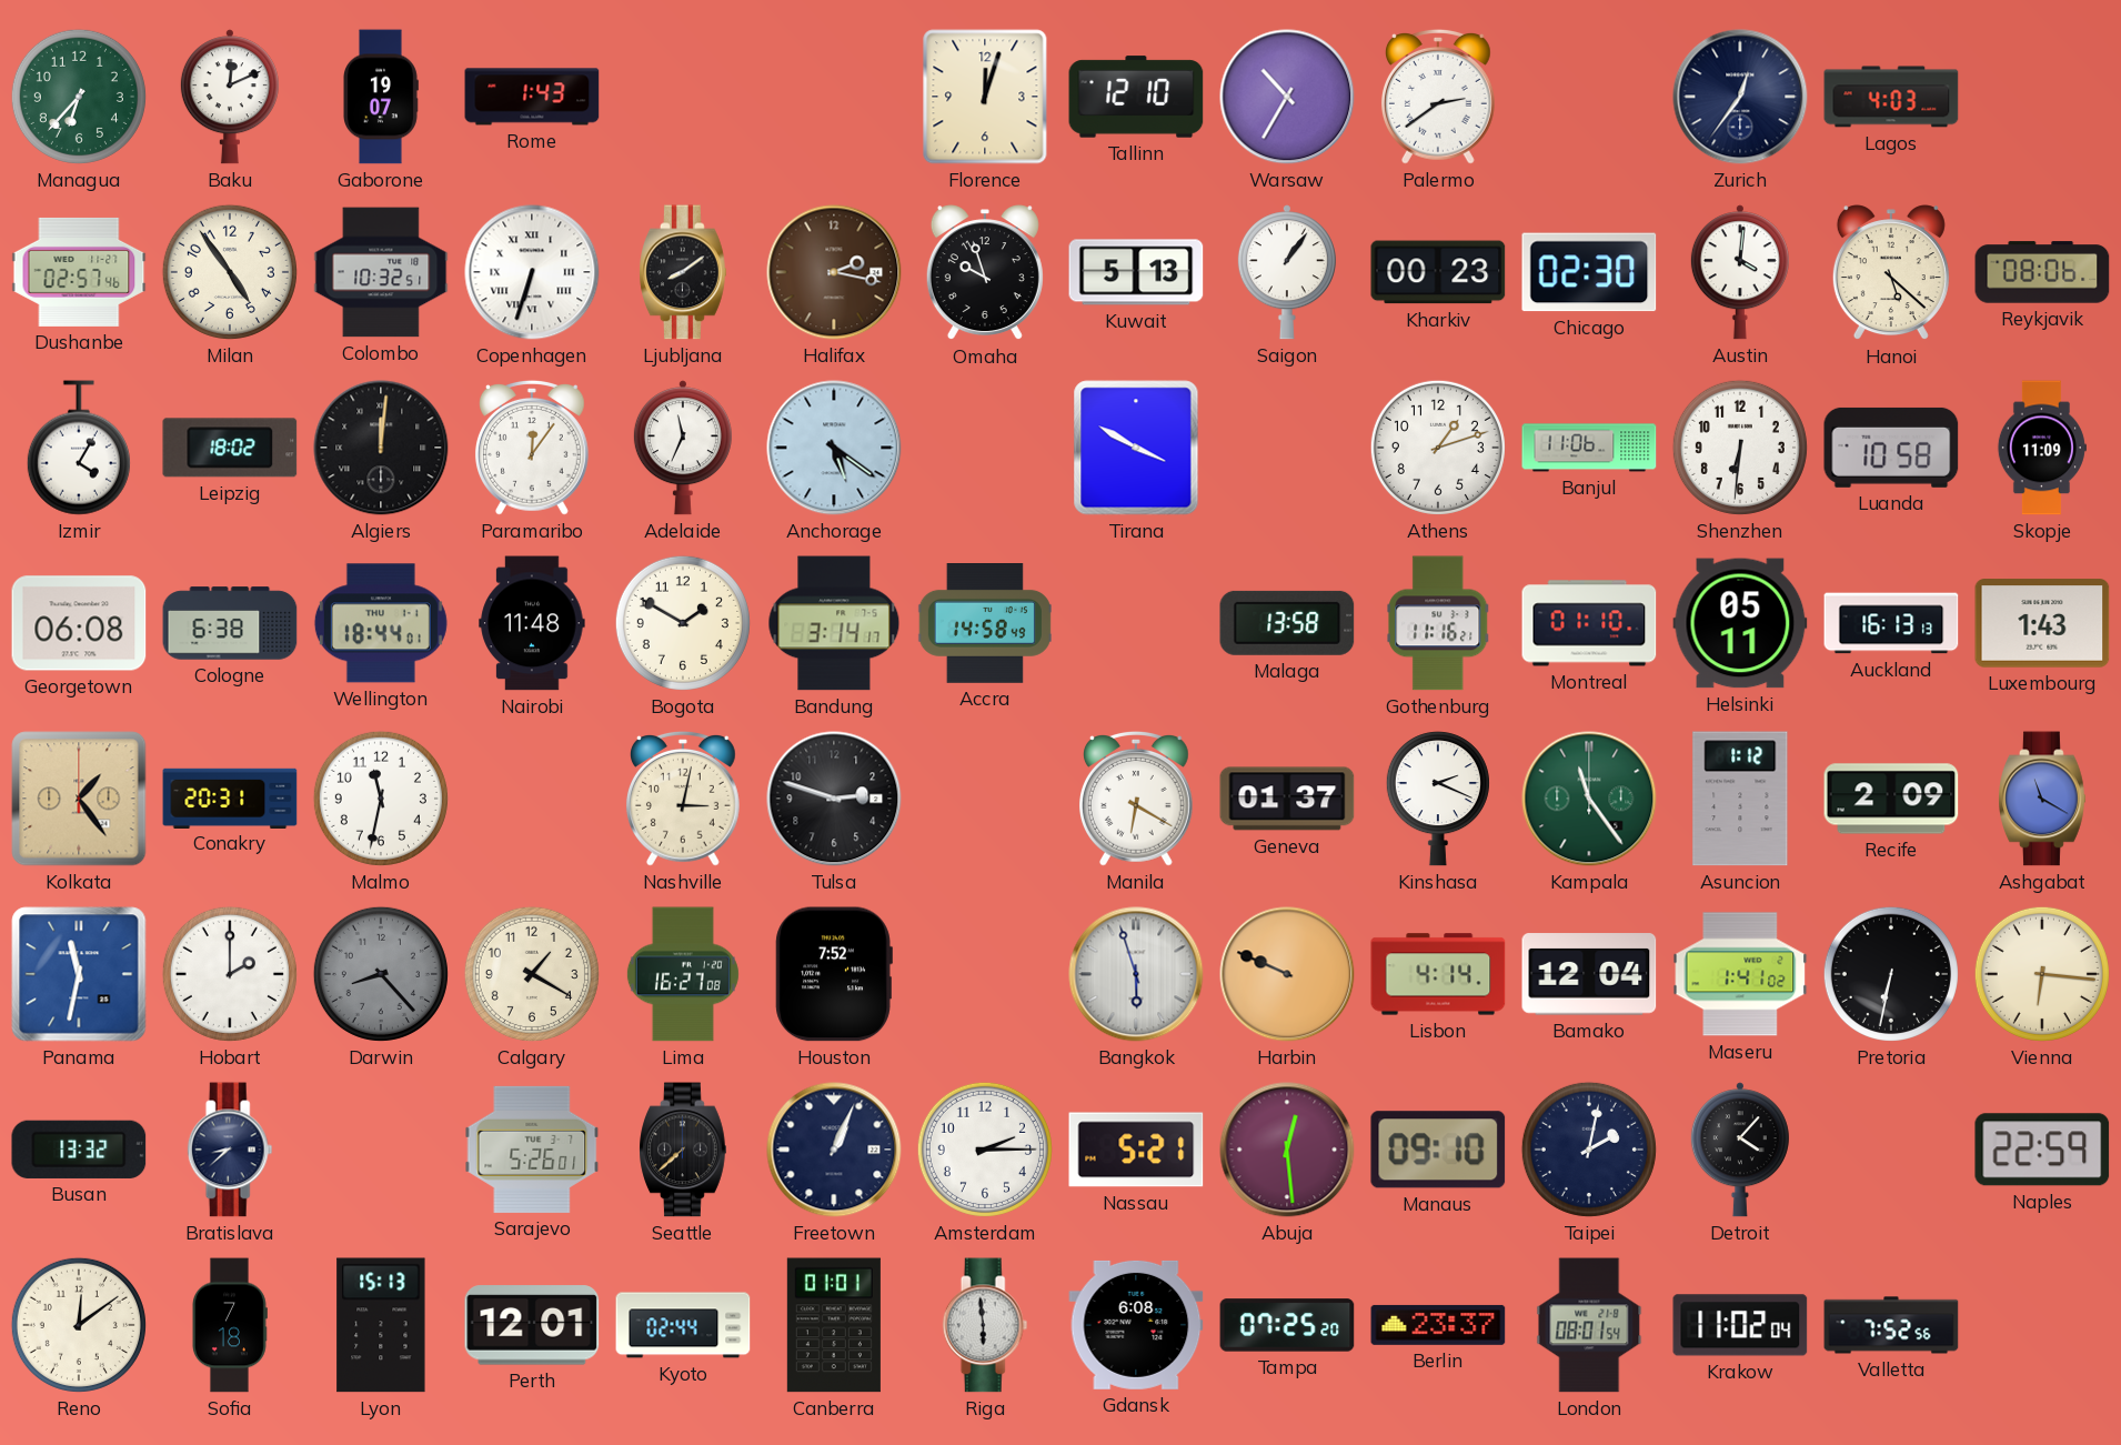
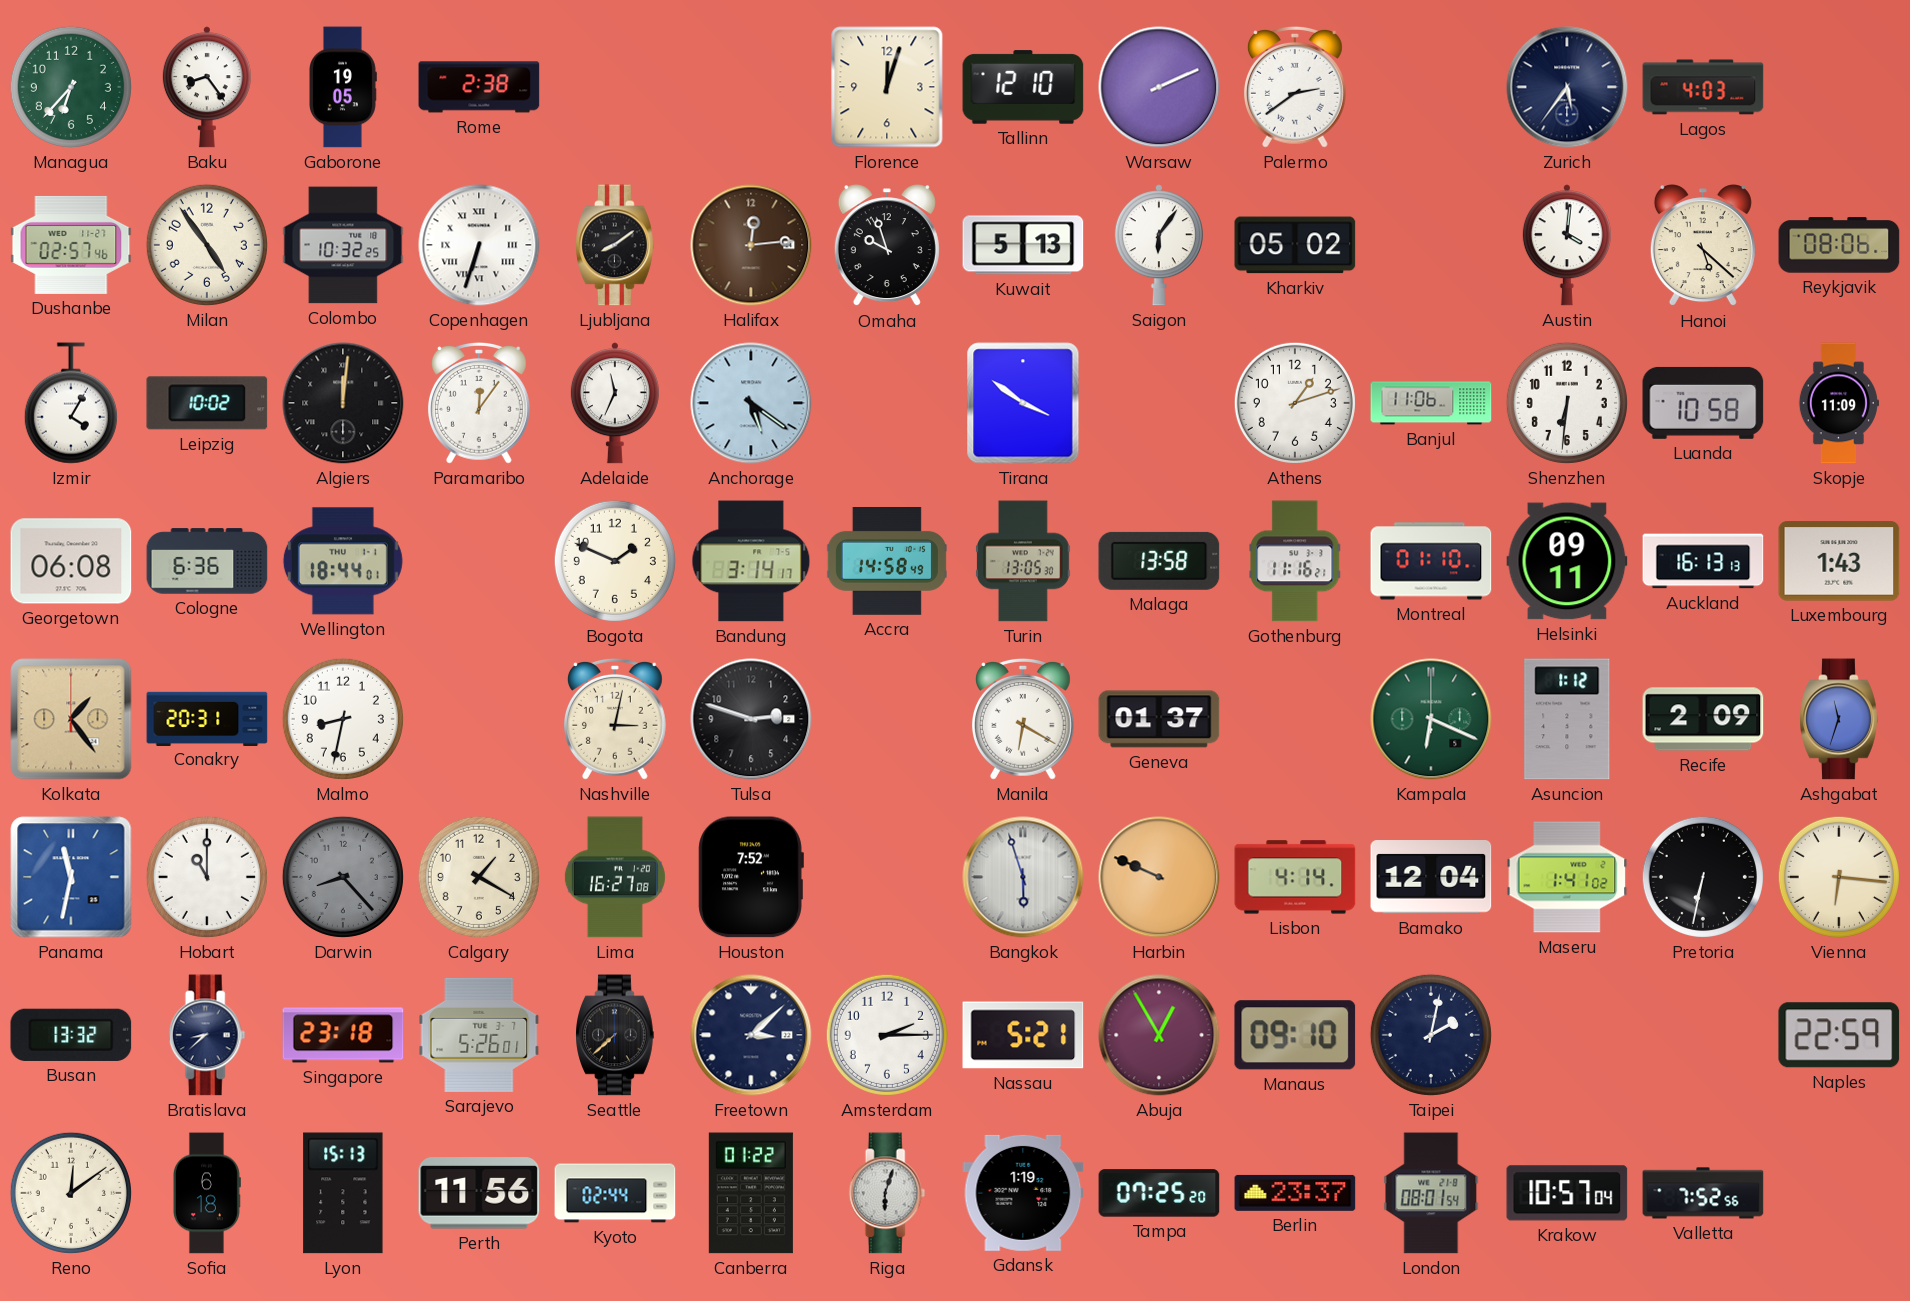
Baku: 12:11 -> 8:24
Gaborone: 19:07 -> 19:05
Rome: 1:43 -> 2:38
Warsaw: 10:35 -> 2:11
Zurich: 12:36 -> 5:36
Colombo: 10:32:51 -> 10:32:25
Halifax: 2:17 -> 12:14
Saigon: 1:06 -> 6:06
Kharkiv: 00:23 -> 05:02
Chicago: 02:30 -> none
Leipzig: 18:02 -> 10:02
Tirana: 3:50 -> 3:51
Cologne: 6:38 -> 6:36
Nairobi: 11:48 -> none
Bogota: 1:50 -> 1:49
Turin: none -> 13:05
Helsinki: 05:11 -> 09:11
Malmo: 11:32 -> 8:32
Kinshasa: 2:19 -> none
Kampala: 11:24 -> 6:19
Ashgabat: 11:20 -> 11:33
Hobart: 2:00 -> 11:00
Singapore: none -> 23:18
Freetown: 1:04 -> 3:08
Abuja: 12:29 -> 12:55
Detroit: 4:07 -> none
Sofia: 7:18 -> 6:18
Perth: 12:01 -> 11:56
Canberra: 01:01 -> 01:22
Riga: 5:59 -> 6:03
Gdansk: 6:08 -> 1:19
Krakow: 11:02 -> 10:57
